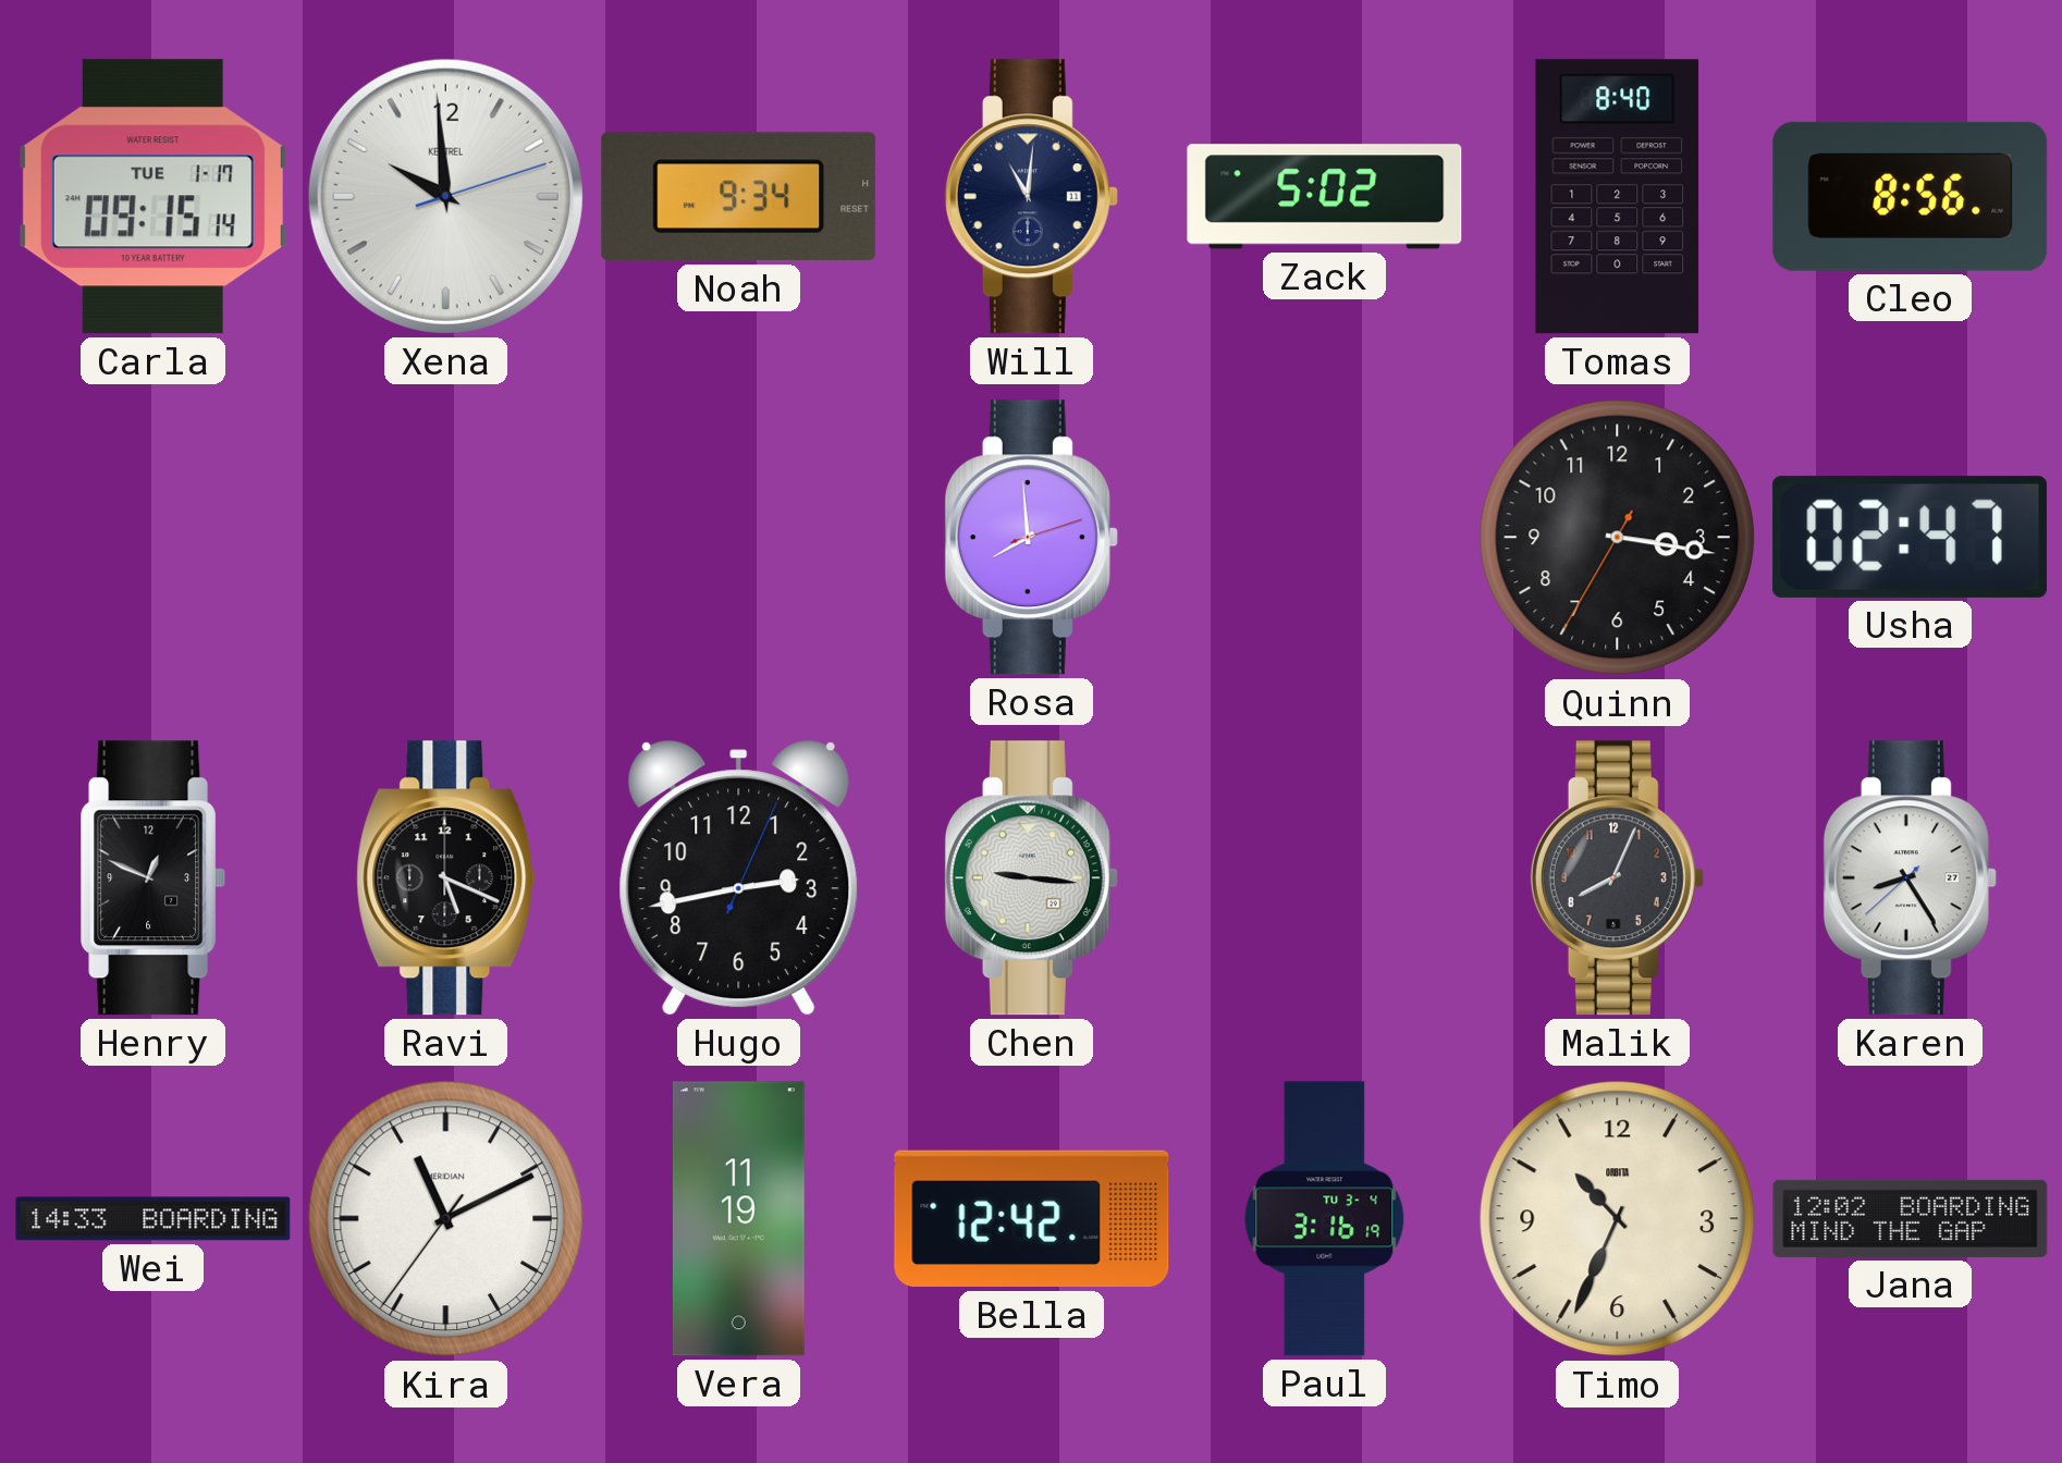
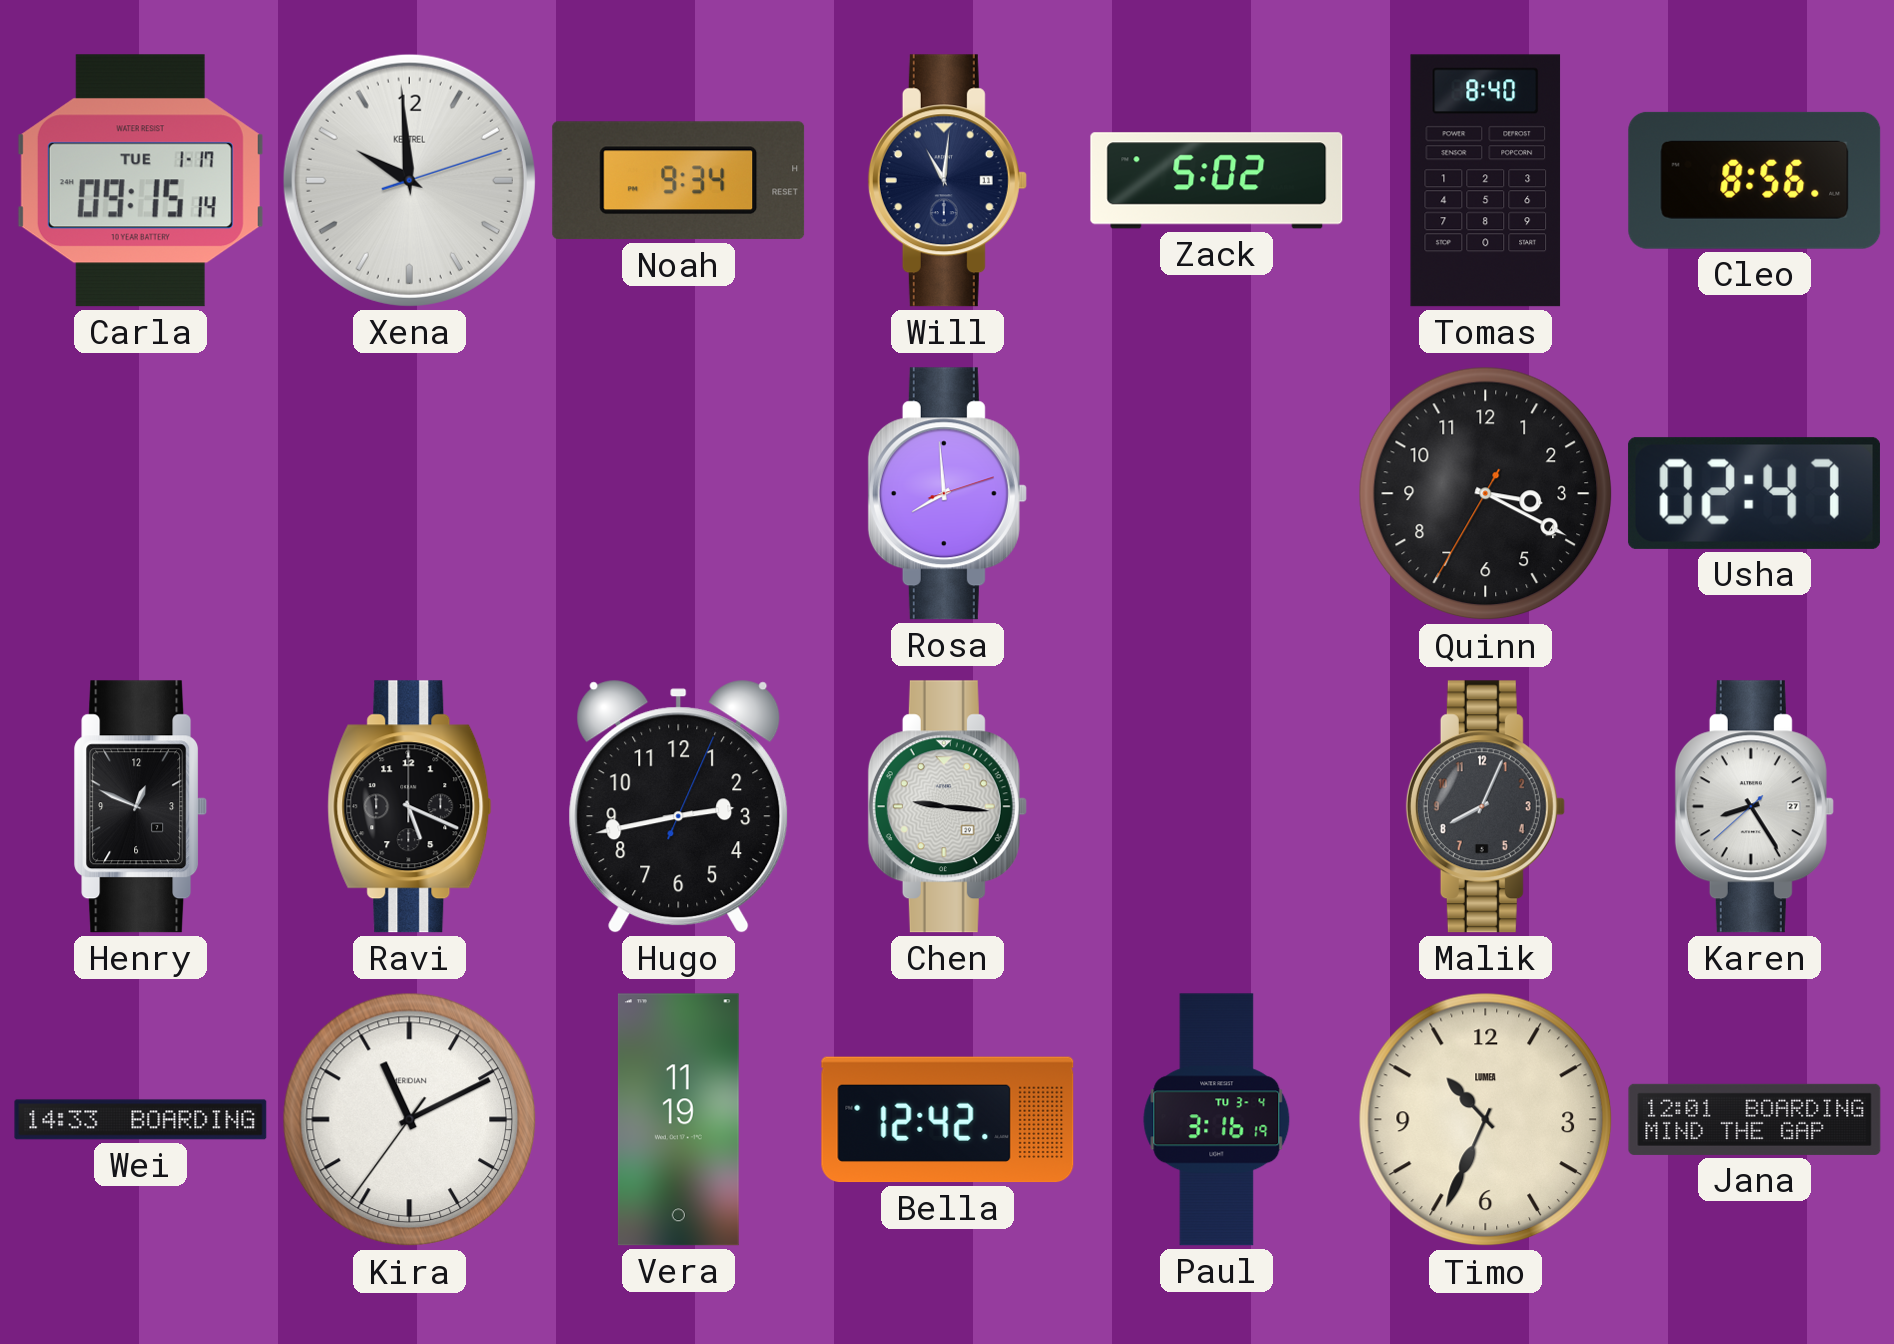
Quinn: 3:16 -> 3:19
Timo brand: ORBITA -> LUMEA
Jana: 12:02 -> 12:01
